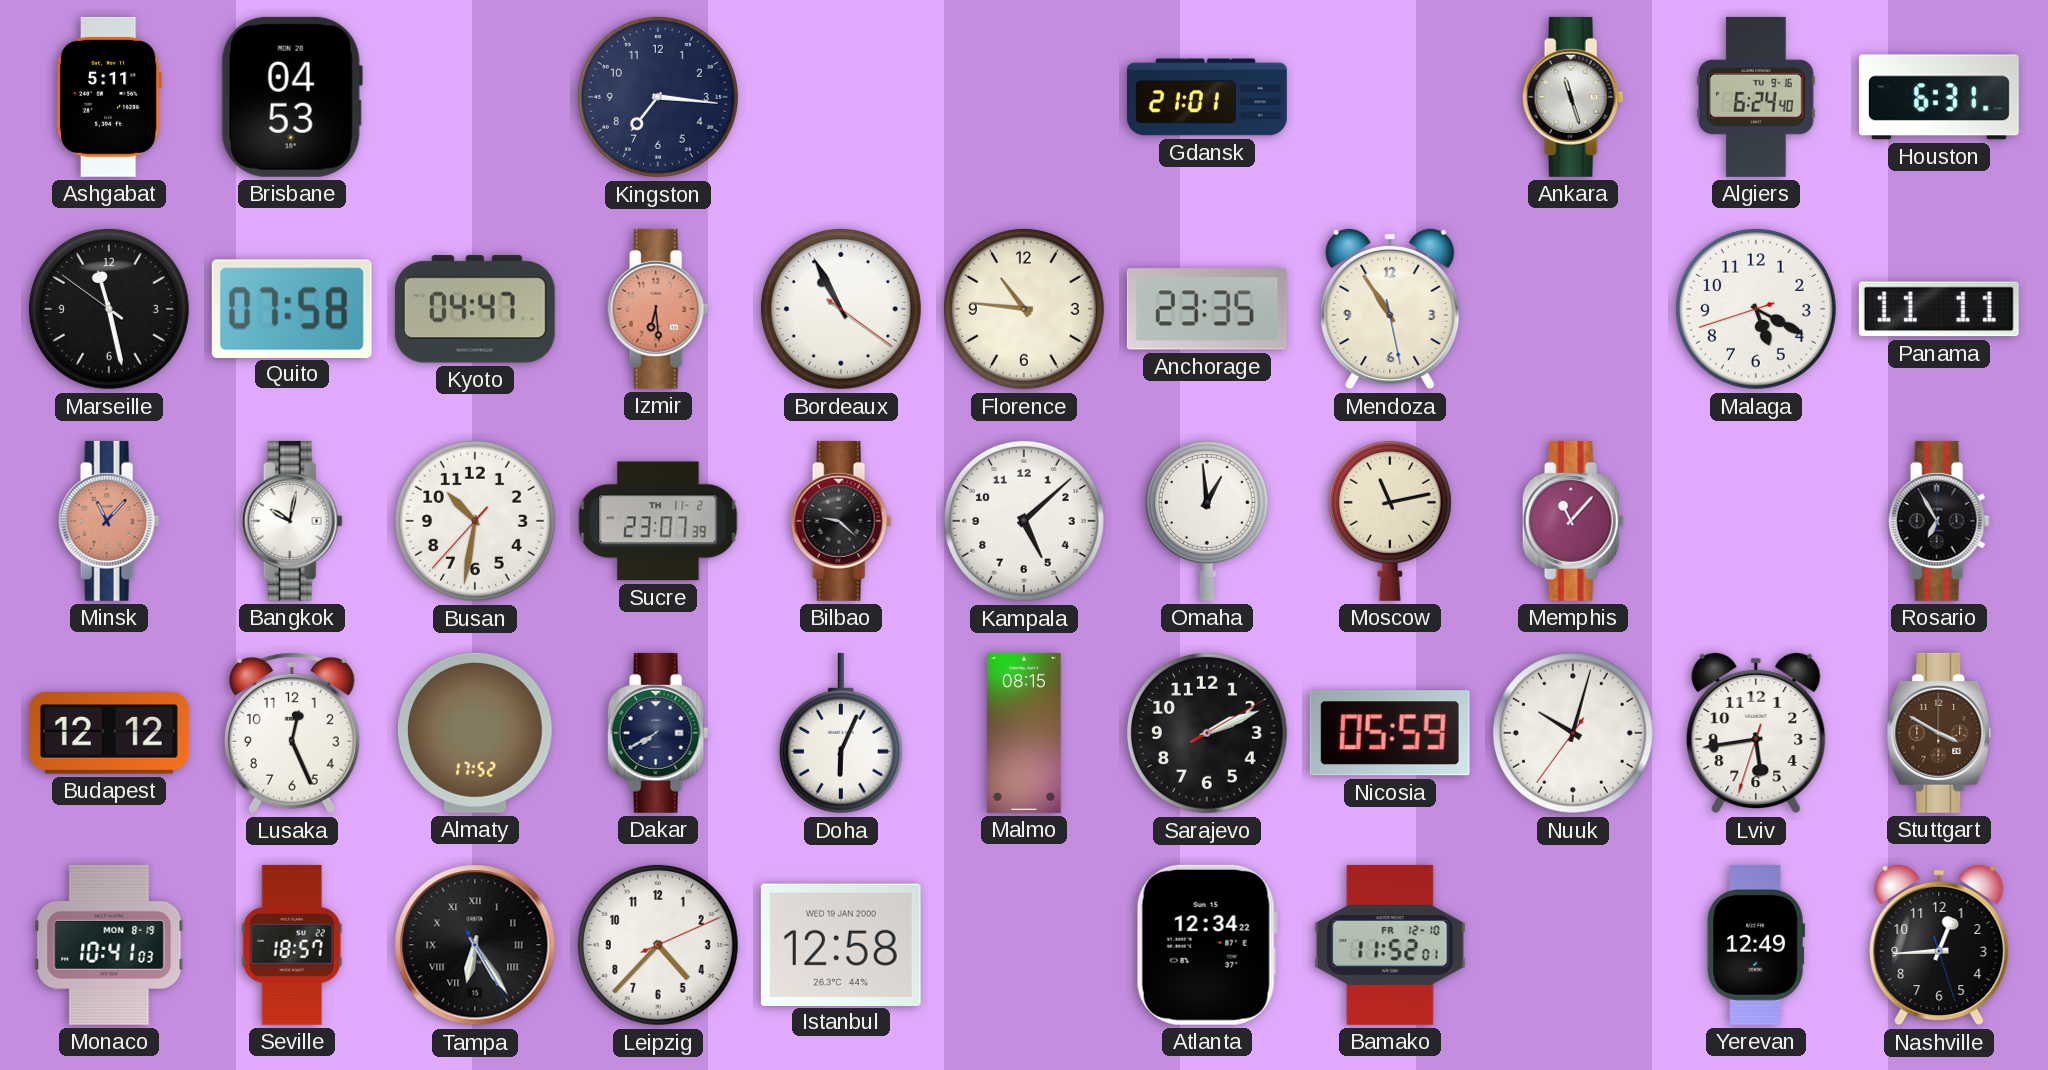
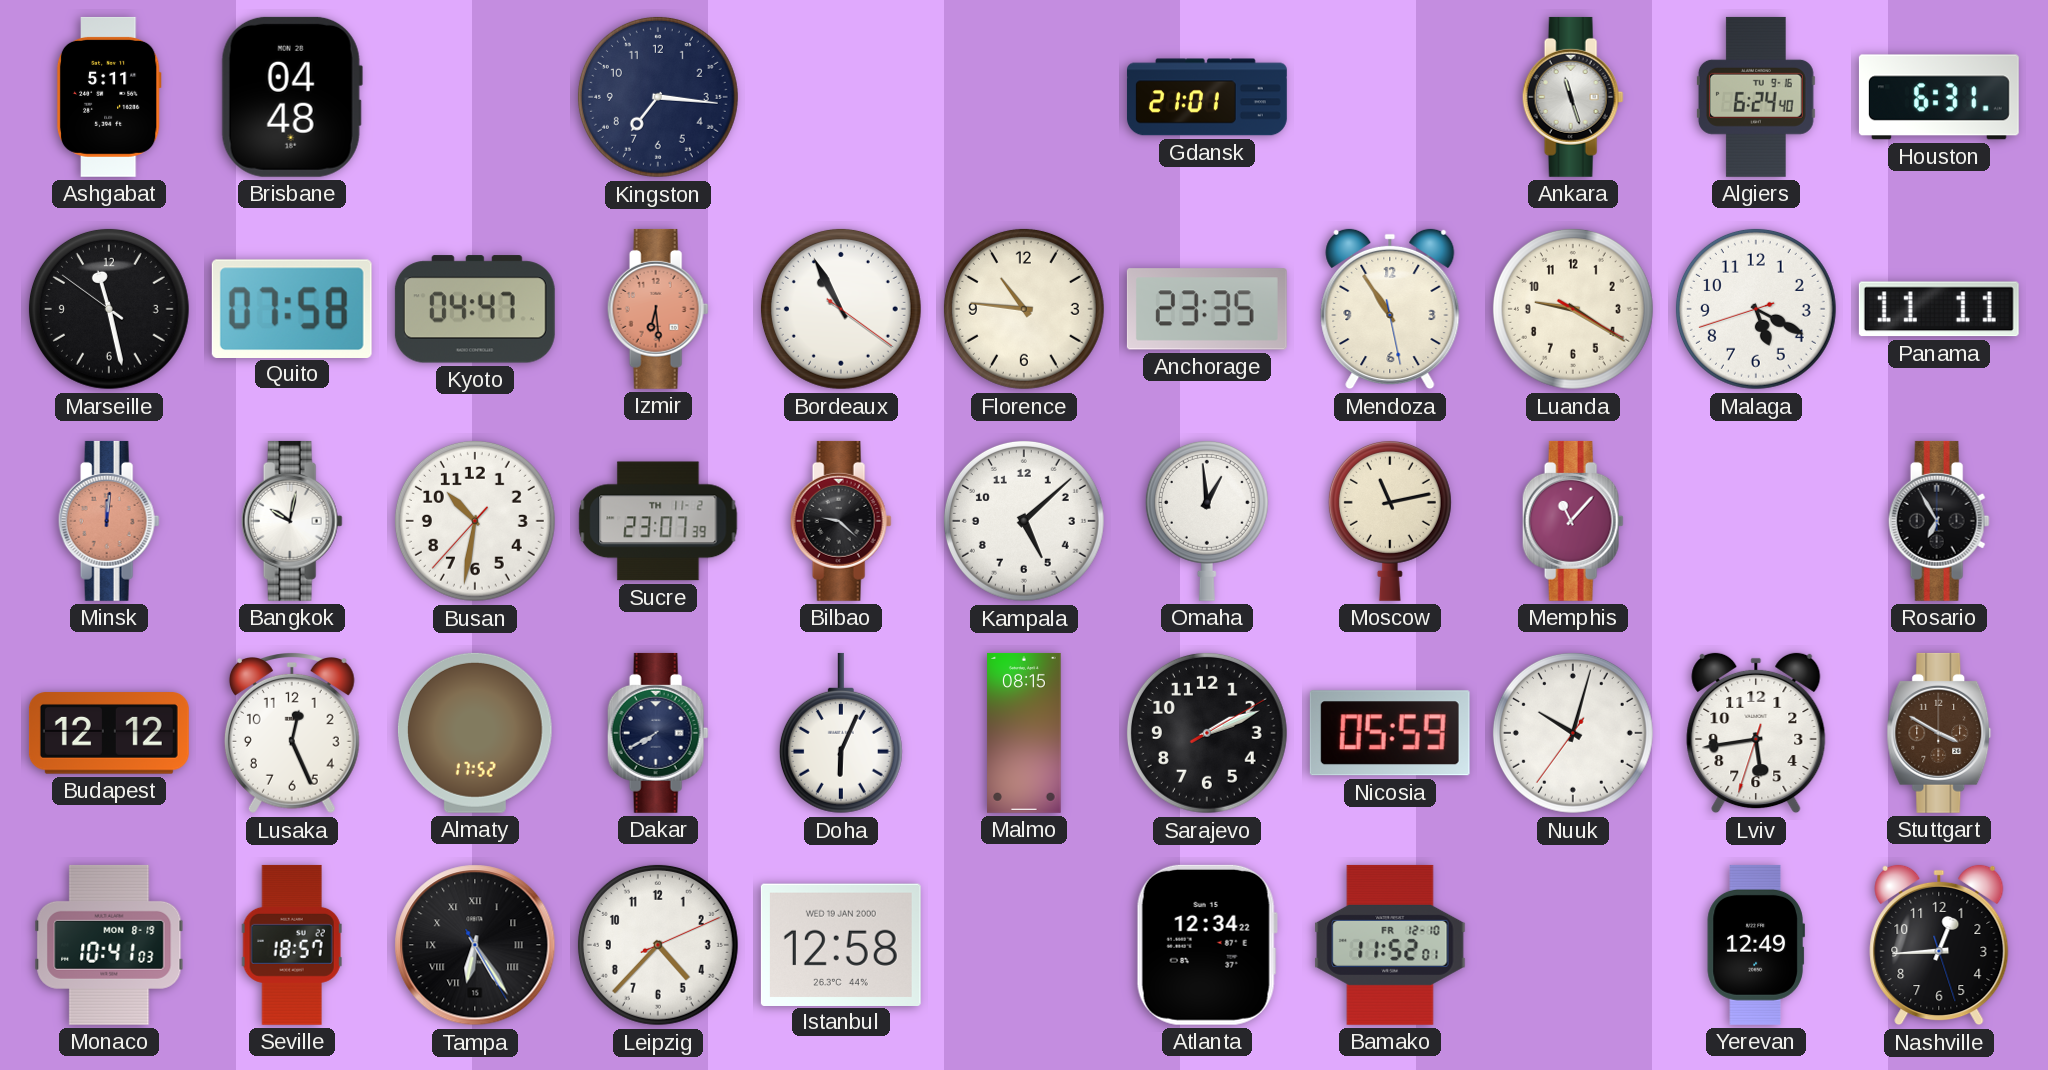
Brisbane: 04:53 -> 04:48
Luanda: none -> 9:20
Minsk: 11:07 -> 12:01
